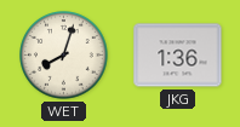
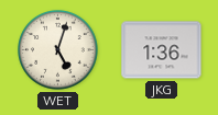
WET: 8:03 -> 5:03
